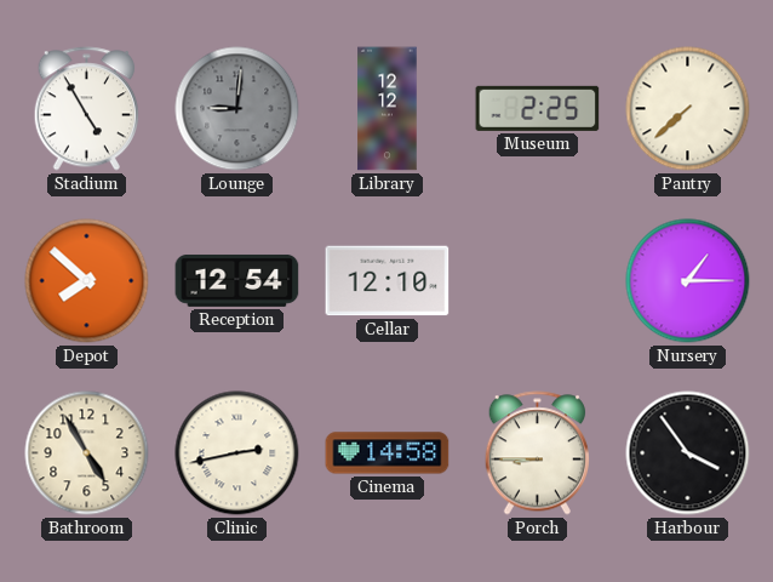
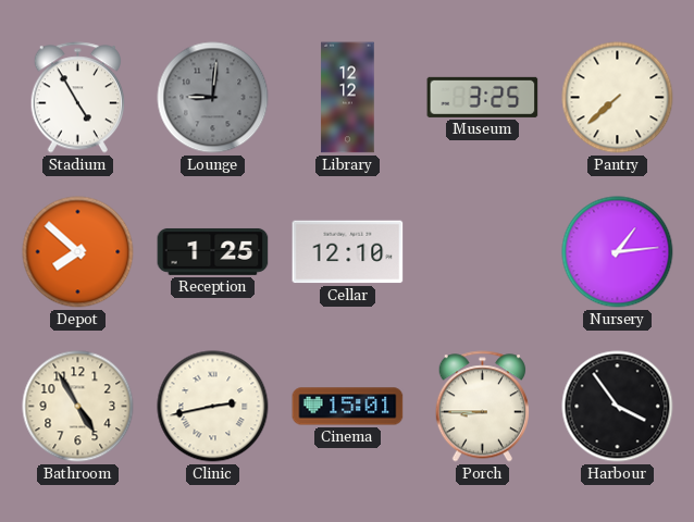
Museum: 2:25 -> 3:25
Reception: 12:54 -> 1:25
Nursery: 1:15 -> 1:14
Cinema: 14:58 -> 15:01
